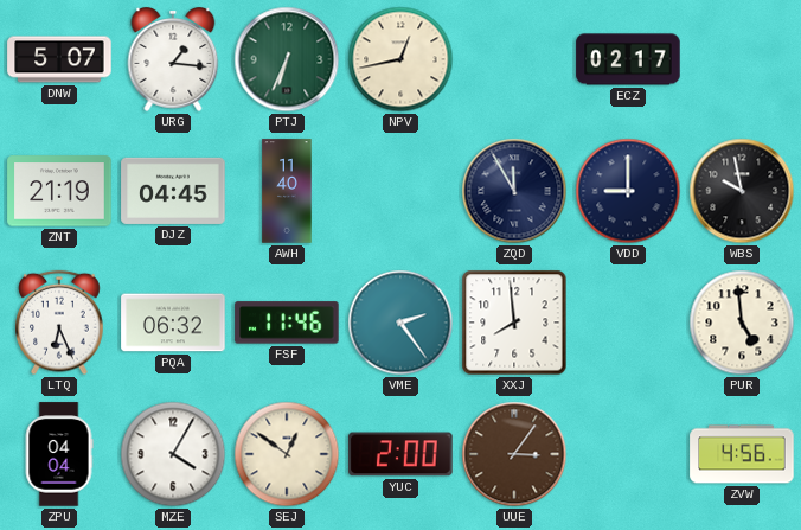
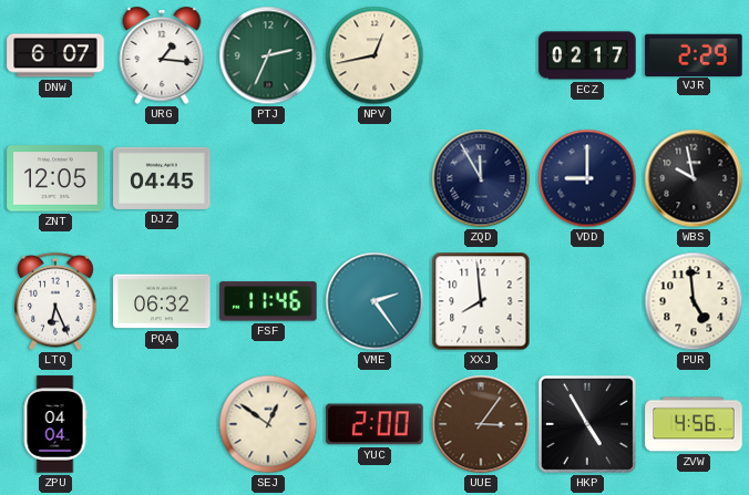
DNW: 5:07 -> 6:07
PTJ: 6:34 -> 2:34
VJR: none -> 2:29
ZNT: 21:19 -> 12:05
AWH: 11:40 -> none
MZE: 4:05 -> none
HKP: none -> 4:55
